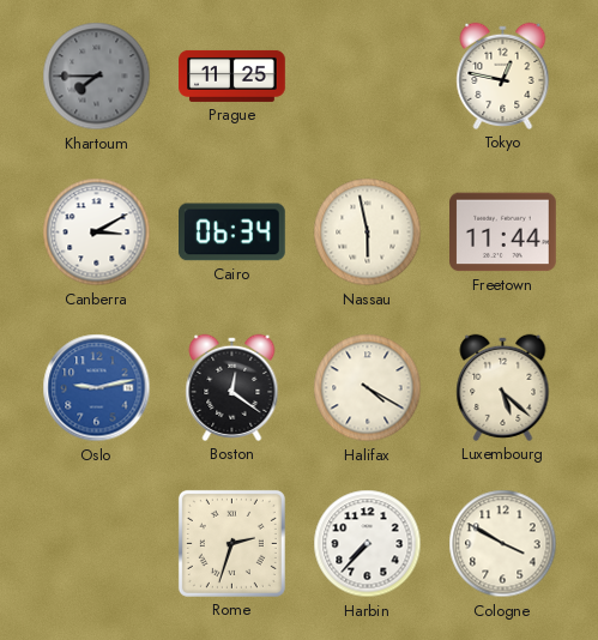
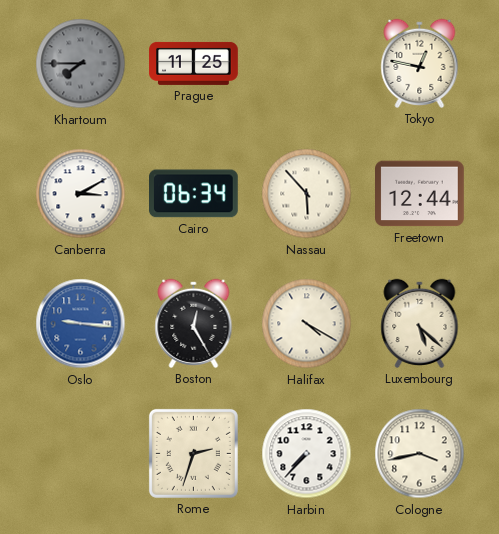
Nassau: 5:58 -> 5:53
Freetown: 11:44 -> 12:44
Oslo: 9:13 -> 9:16
Boston: 12:21 -> 12:25
Cologne: 3:50 -> 3:43
